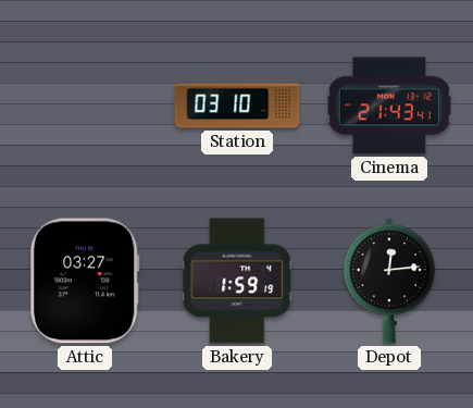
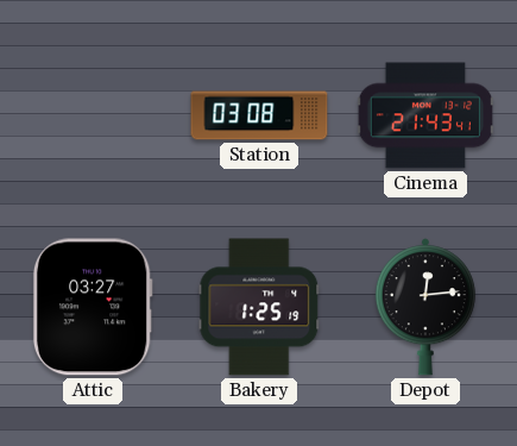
Station: 03:10 -> 03:08
Bakery: 1:59 -> 1:25
